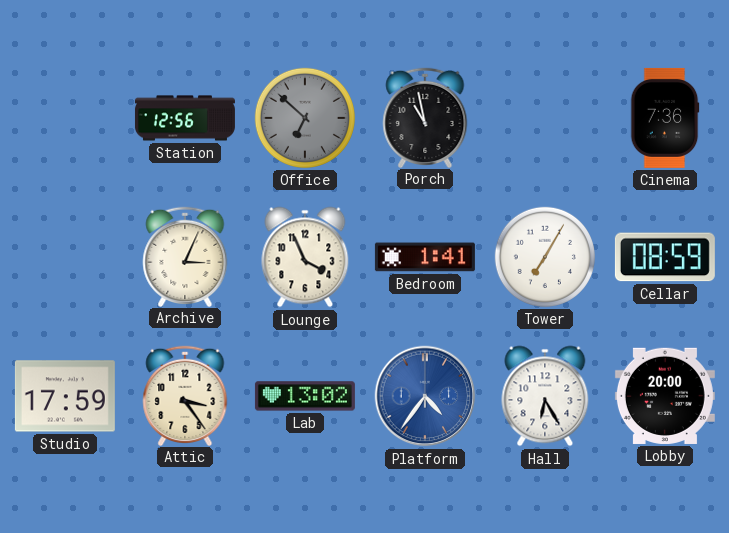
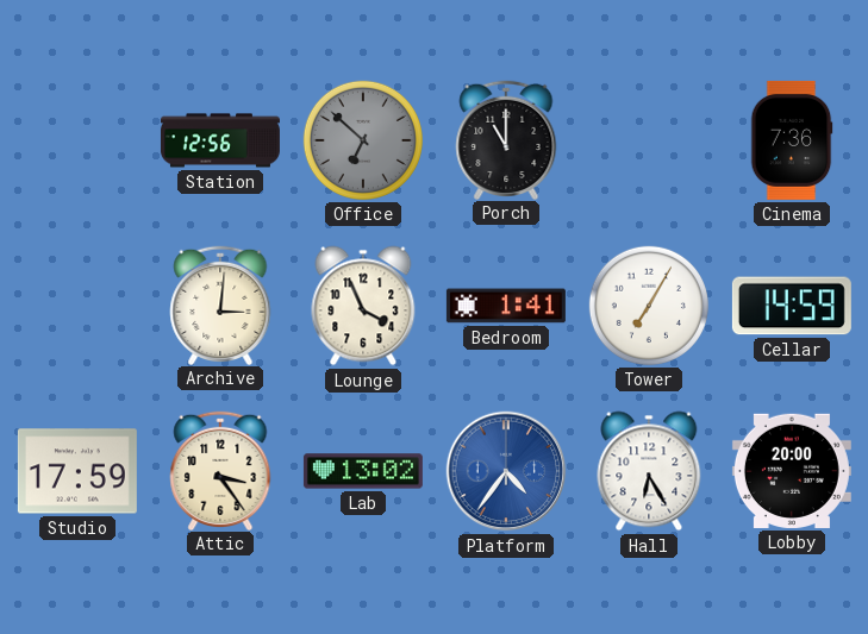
Porch: 10:58 -> 11:00
Archive: 3:04 -> 3:01
Cellar: 08:59 -> 14:59
